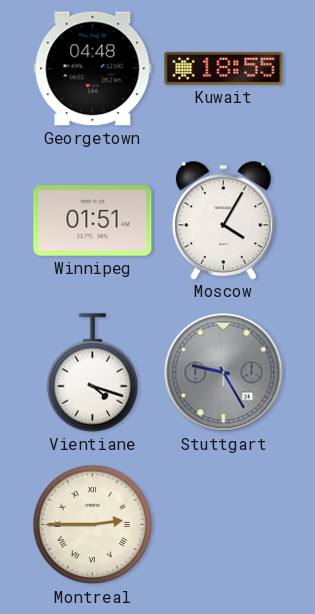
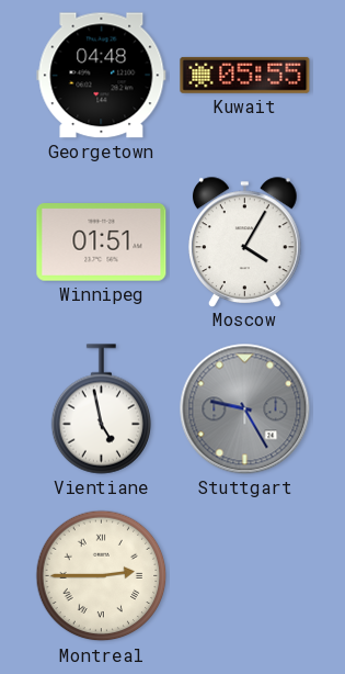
Kuwait: 18:55 -> 05:55
Vientiane: 4:18 -> 4:58
